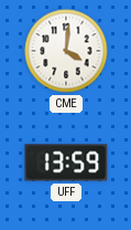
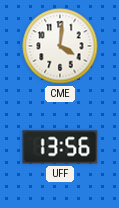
UFF: 13:59 -> 13:56
